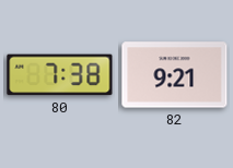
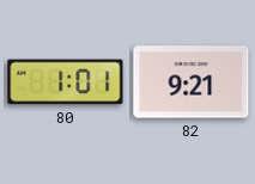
80: 7:38 -> 1:01
